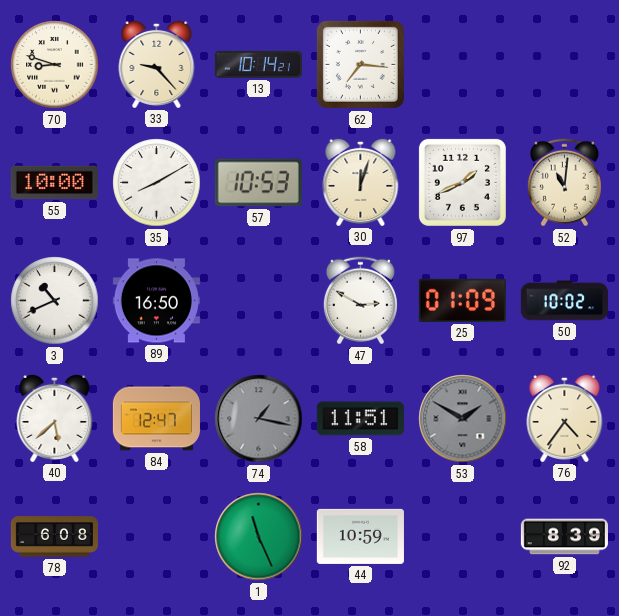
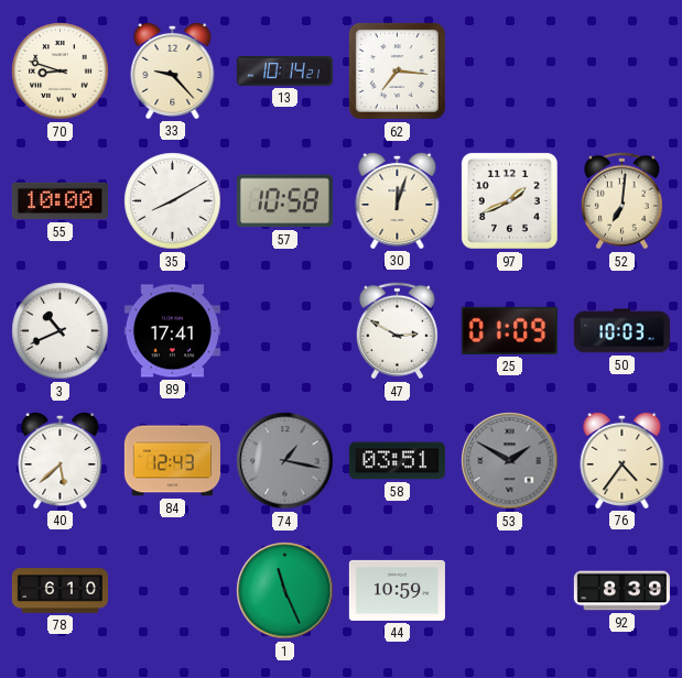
57: 10:53 -> 10:58
52: 11:01 -> 7:01
89: 16:50 -> 17:41
50: 10:02 -> 10:03
84: 12:47 -> 12:43
58: 11:51 -> 03:51
78: 6:08 -> 6:10
